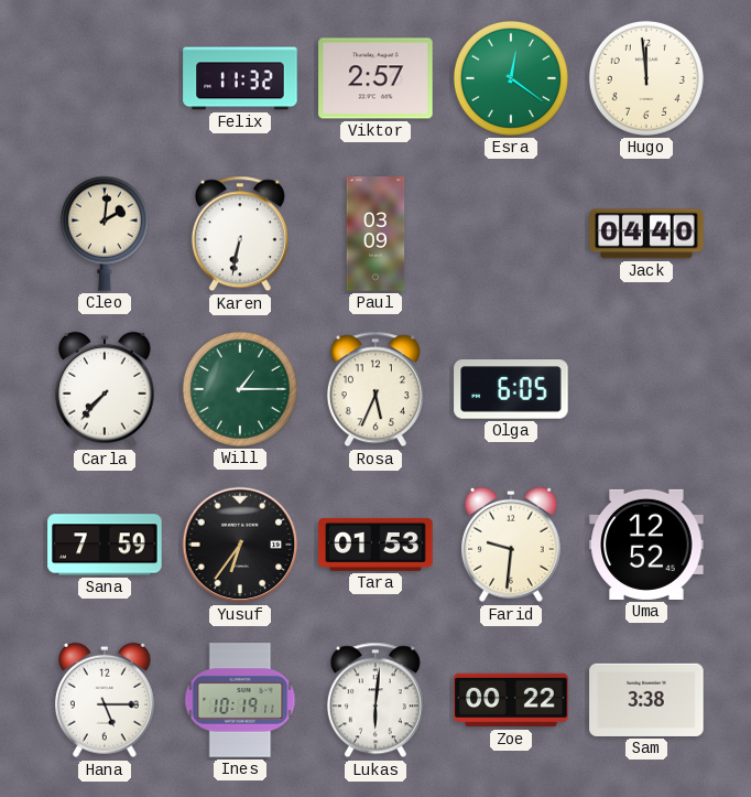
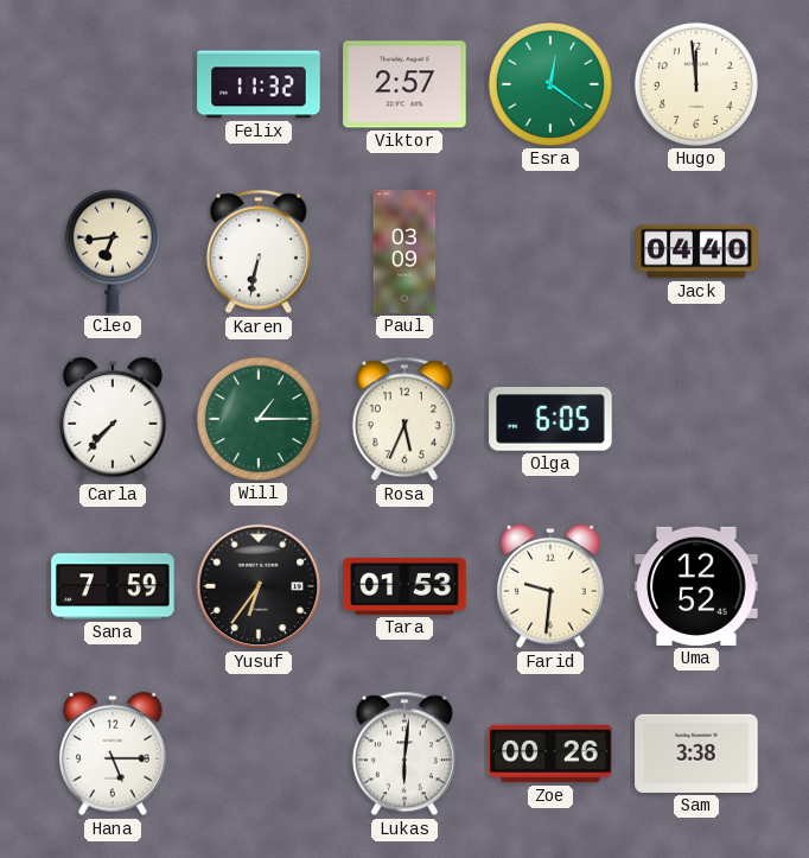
Cleo: 2:01 -> 6:44
Ines: 10:19 -> none
Zoe: 00:22 -> 00:26
